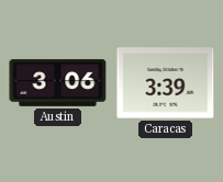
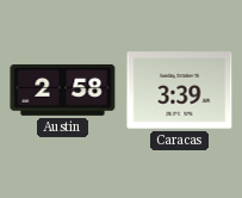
Austin: 3:06 -> 2:58
